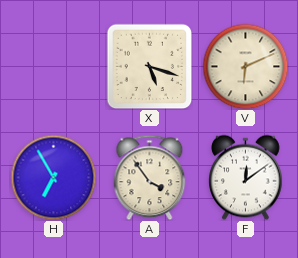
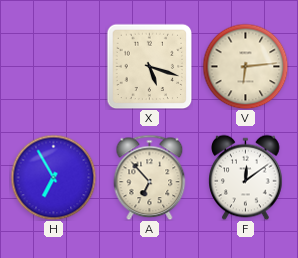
V: 6:11 -> 6:14
A: 3:54 -> 6:53
